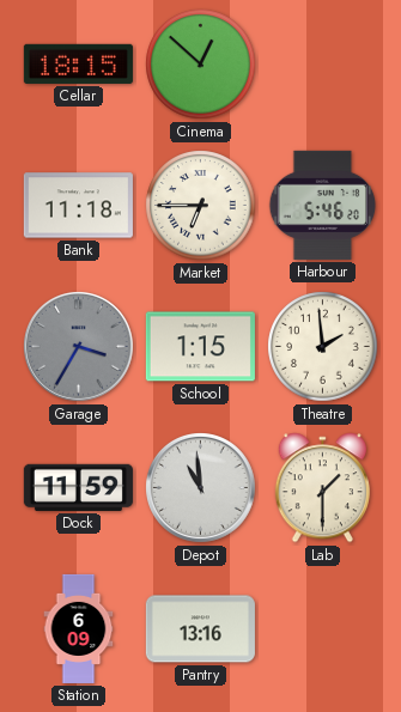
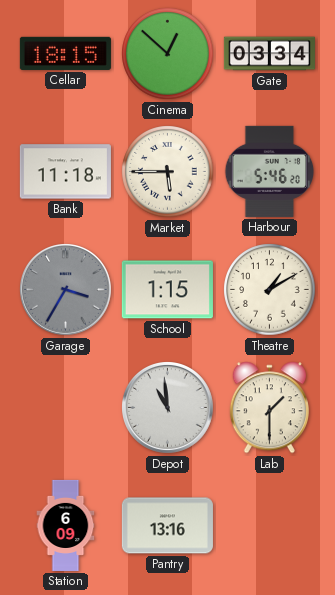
Gate: none -> 03:34
Market: 6:45 -> 5:45
Theatre: 1:59 -> 1:10
Dock: 11:59 -> none
